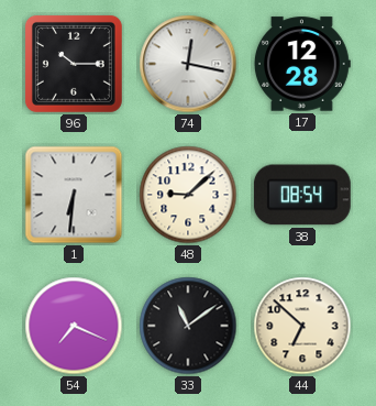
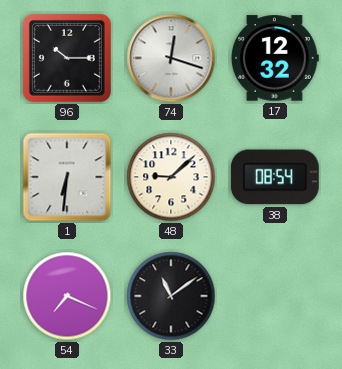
74: 12:17 -> 12:18
17: 12:28 -> 12:32
44: 6:52 -> none
